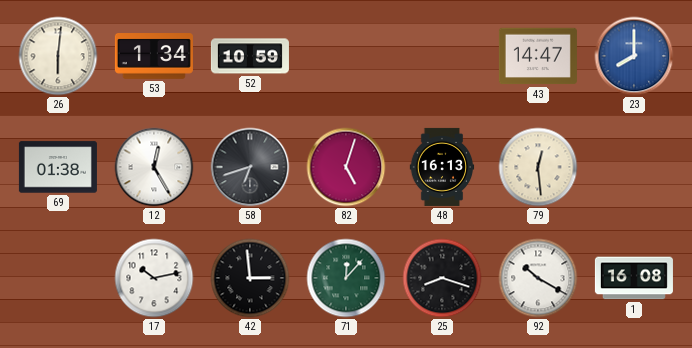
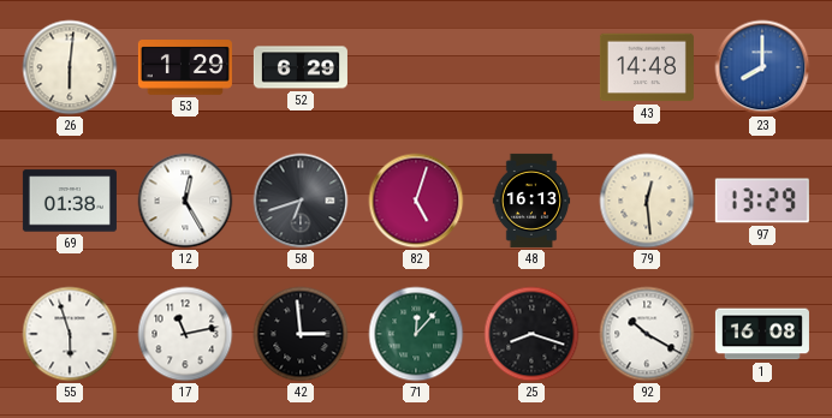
53: 1:34 -> 1:29
52: 10:59 -> 6:29
43: 14:47 -> 14:48
97: none -> 13:29
55: none -> 5:57
17: 10:13 -> 11:13
